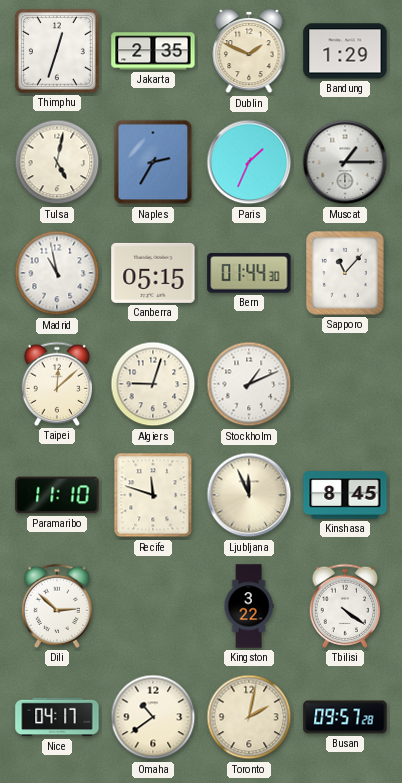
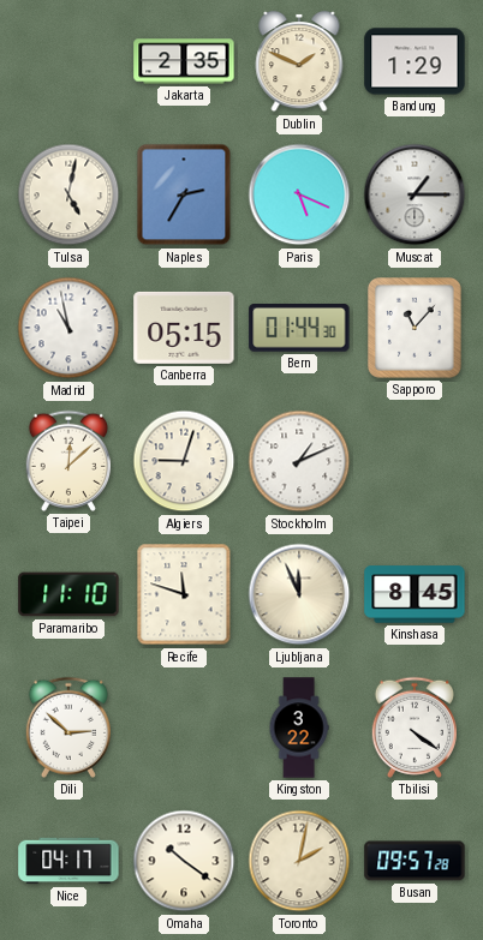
Thimphu: 12:33 -> none
Paris: 1:34 -> 5:19
Omaha: 10:39 -> 10:21
